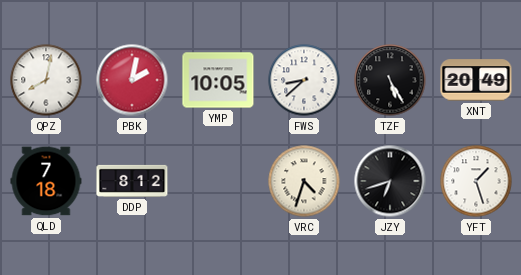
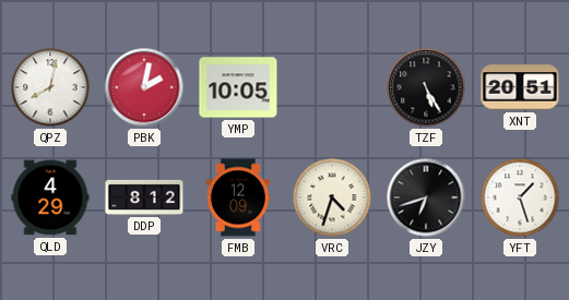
FWS: 8:38 -> none
XNT: 20:49 -> 20:51
QLD: 7:18 -> 4:29
FMB: none -> 12:09
